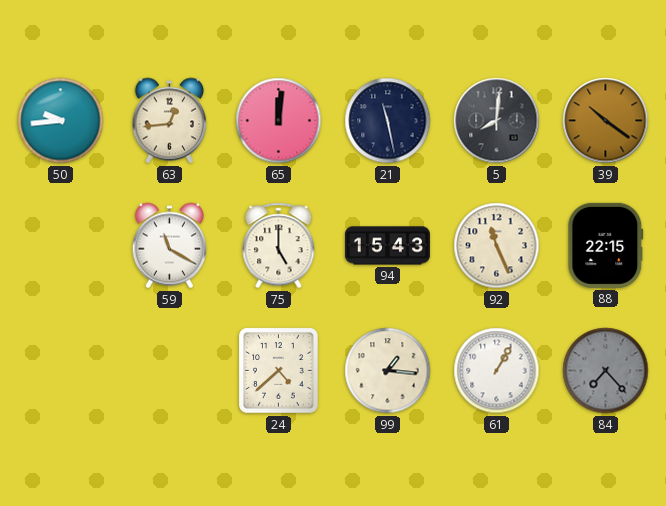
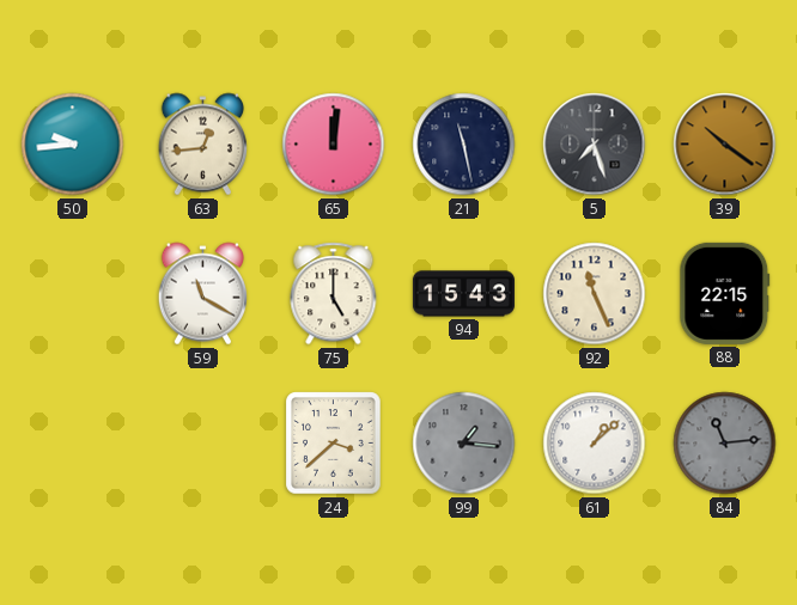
5: 8:01 -> 7:27
24: 4:38 -> 3:38
99 dial: cream -> grey
61: 1:05 -> 1:08
84: 7:23 -> 11:14
